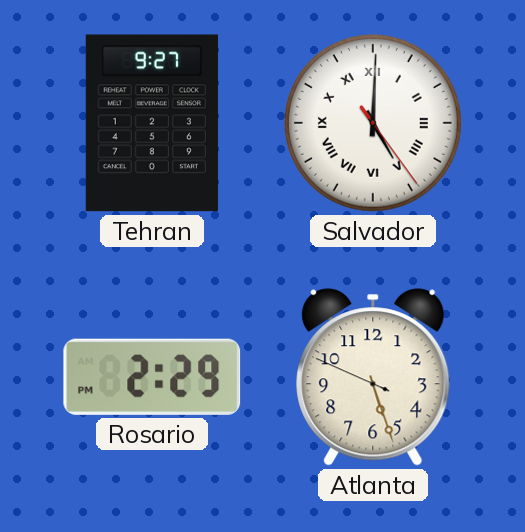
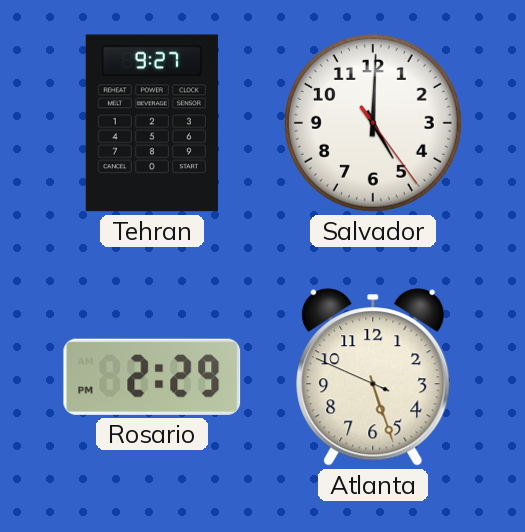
Salvador numerals: Roman -> Arabic
